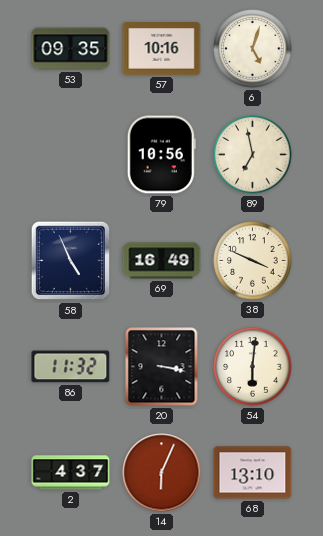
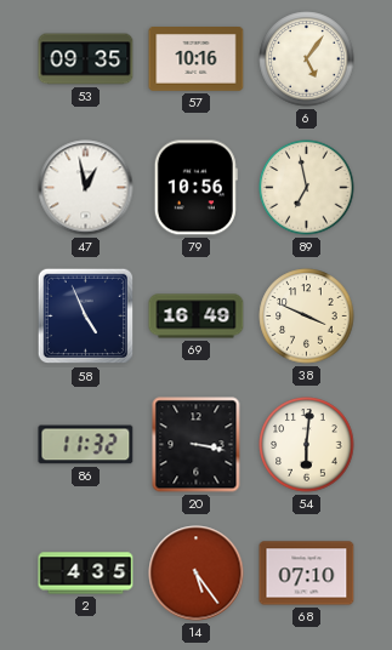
6: 5:03 -> 5:06
47: none -> 12:58
2: 4:37 -> 4:35
14: 6:04 -> 5:24
68: 13:10 -> 07:10
